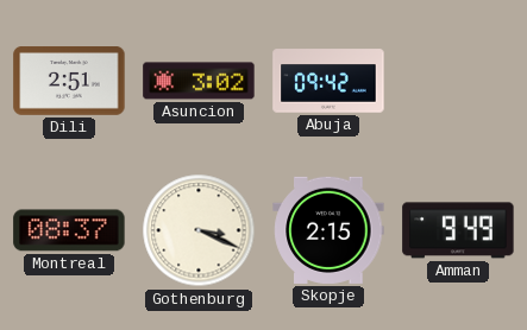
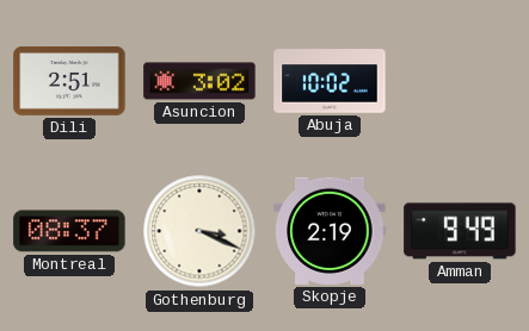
Abuja: 09:42 -> 10:02
Skopje: 2:15 -> 2:19
